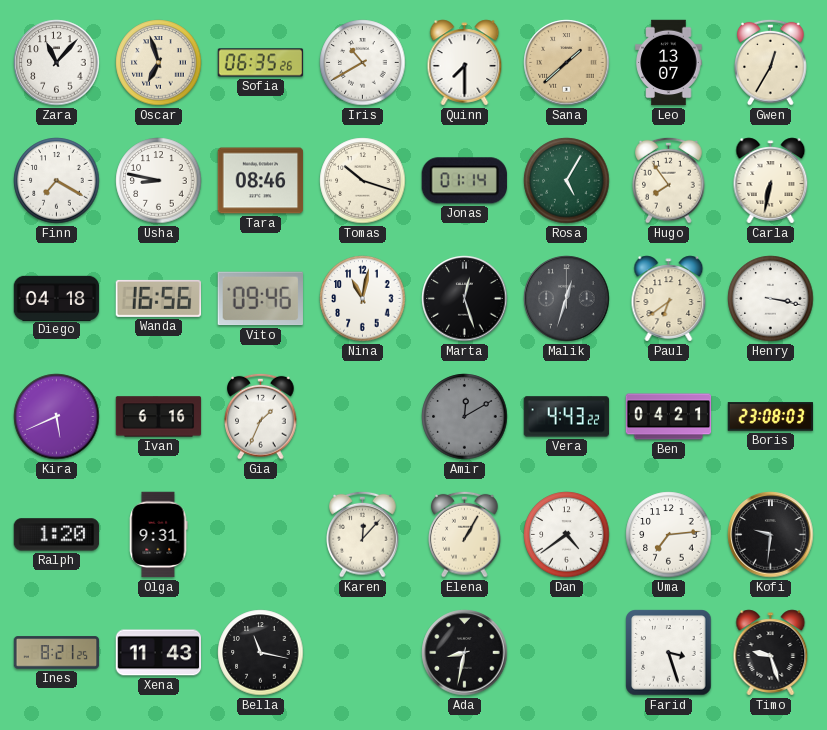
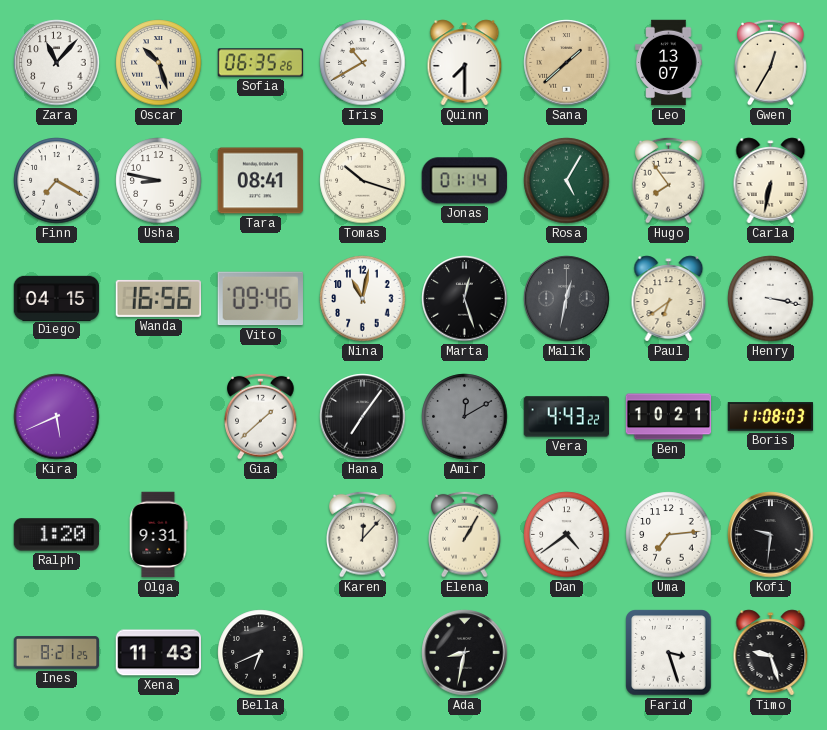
Oscar: 6:57 -> 10:27
Tara: 08:46 -> 08:41
Diego: 04:18 -> 04:15
Malik: 12:33 -> 12:32
Ivan: 6:16 -> none
Gia: 1:34 -> 1:38
Hana: none -> 7:06
Ben: 04:21 -> 10:21
Boris: 23:08 -> 11:08
Bella: 11:17 -> 6:41
